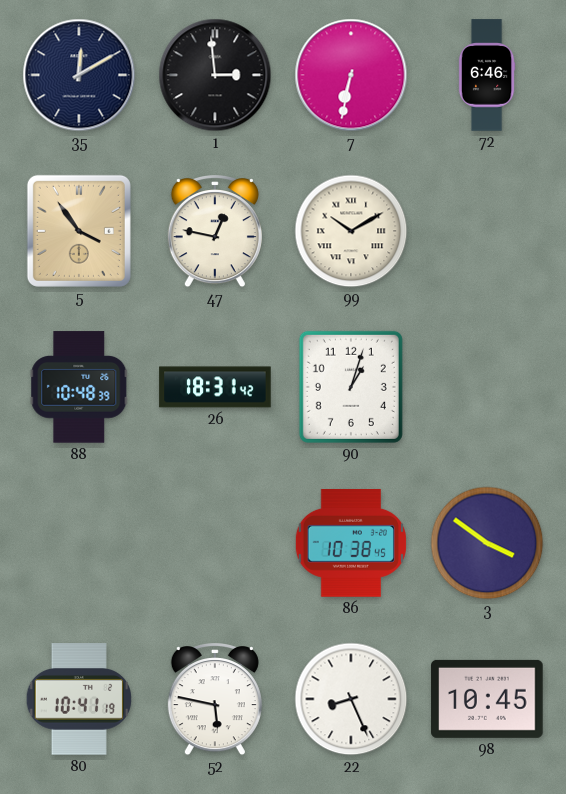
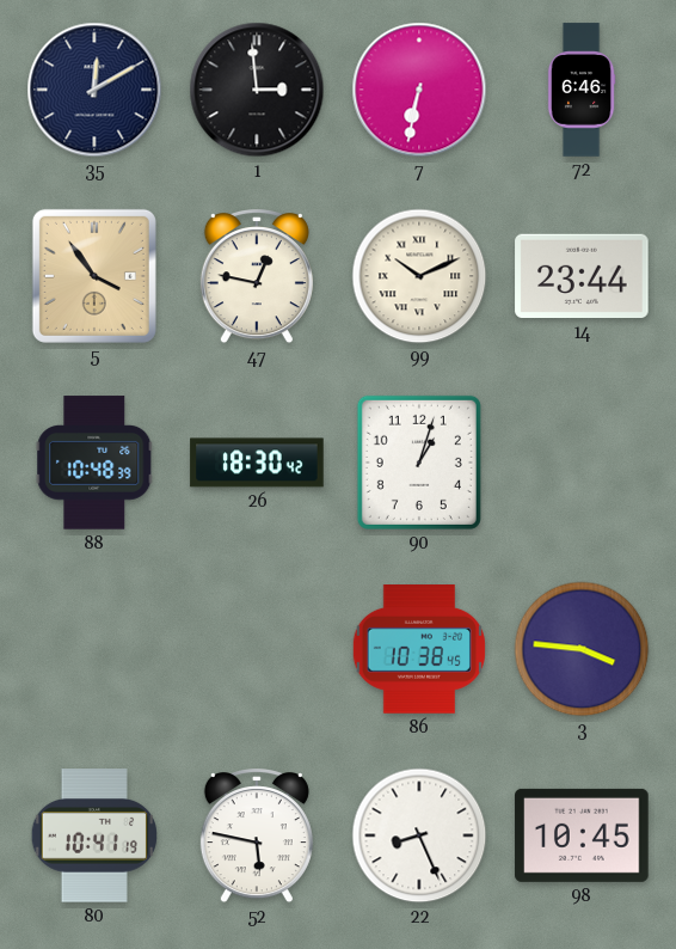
99: 10:10 -> 10:11
14: none -> 23:44
26: 18:31 -> 18:30
3: 3:51 -> 3:46
